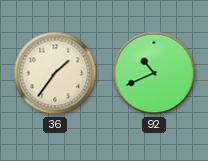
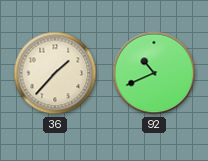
36: 1:36 -> 1:37
